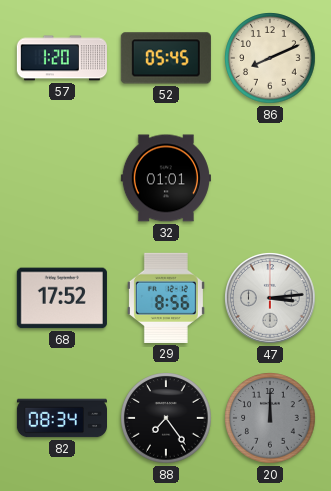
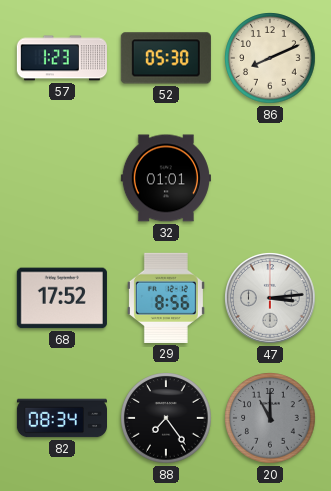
57: 1:20 -> 1:23
52: 05:45 -> 05:30
20: 12:00 -> 11:00
